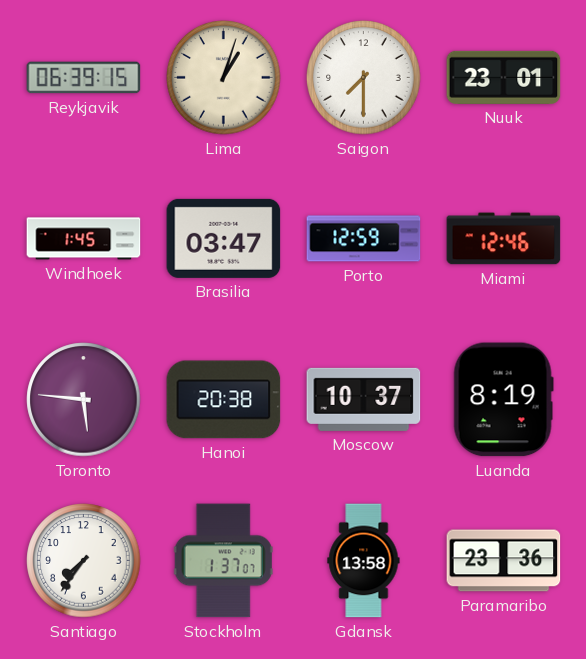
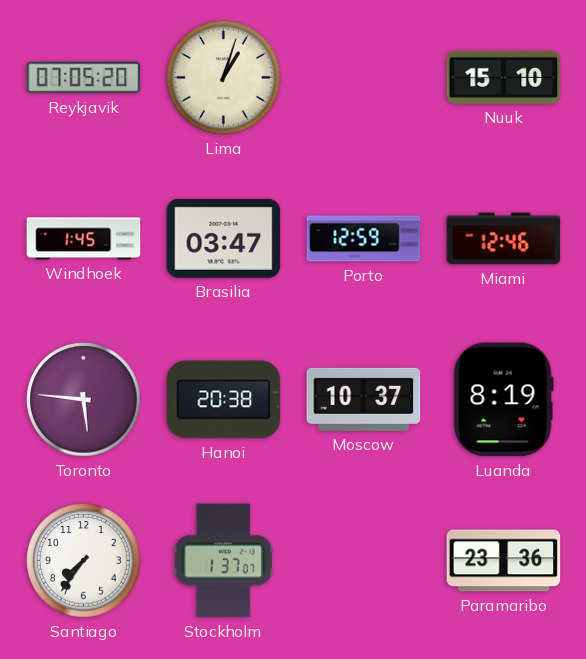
Reykjavik: 06:39 -> 07:05
Saigon: 7:30 -> none
Nuuk: 23:01 -> 15:10
Gdansk: 13:58 -> none
